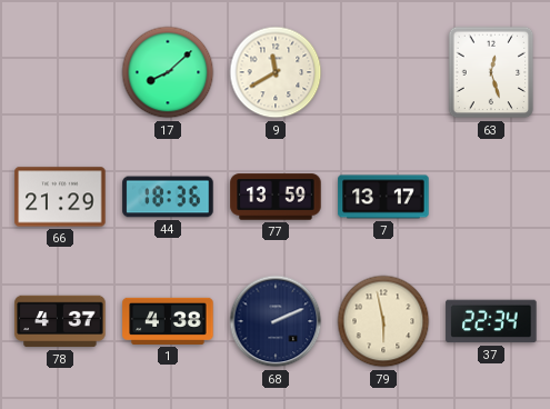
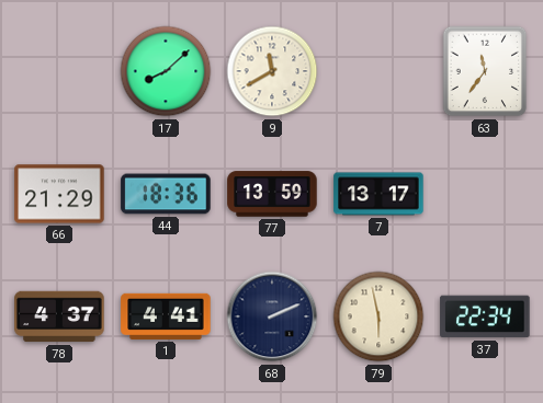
63: 12:27 -> 11:36
1: 4:38 -> 4:41
